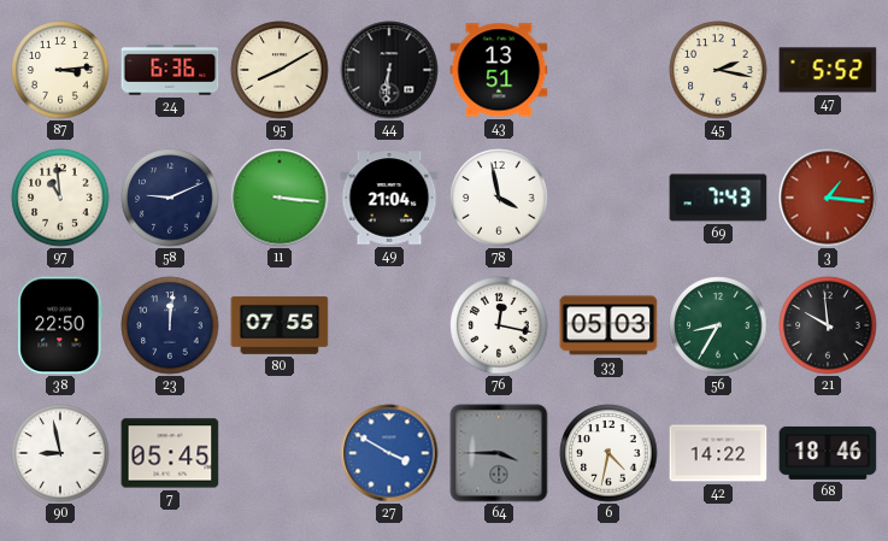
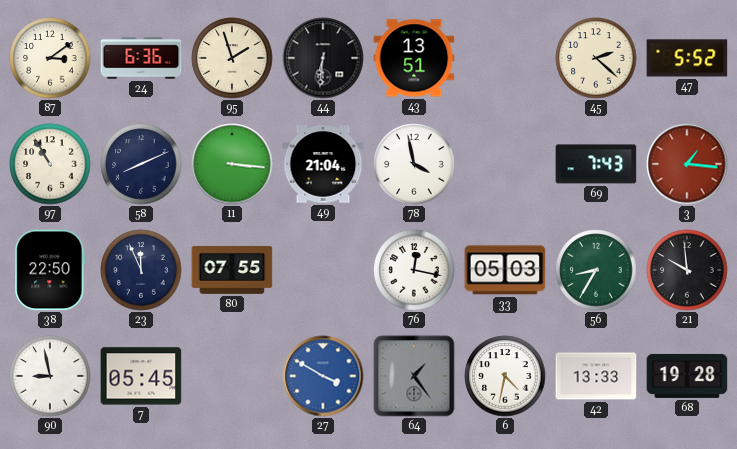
87: 3:14 -> 3:09
95: 8:10 -> 1:57
45: 2:17 -> 2:22
97: 10:59 -> 10:55
58: 9:11 -> 8:11
23: 12:01 -> 11:56
64: 3:45 -> 1:24
42: 14:22 -> 13:33
68: 18:46 -> 19:28
